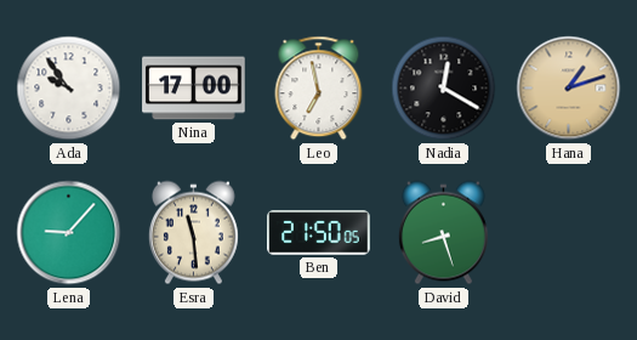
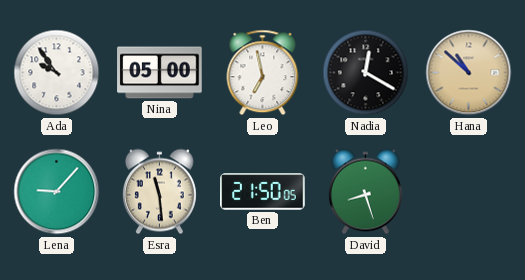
Nina: 17:00 -> 05:00
Hana: 1:12 -> 10:52
